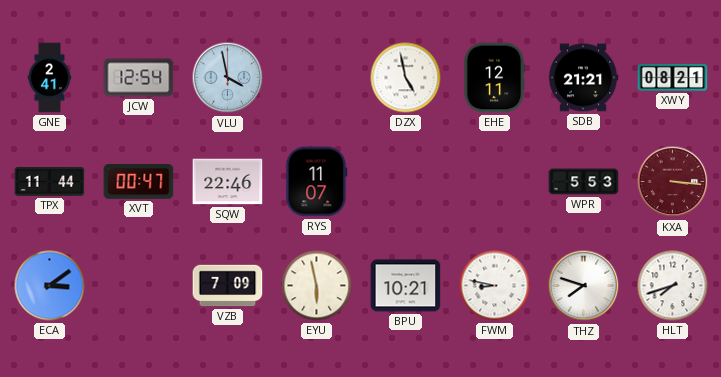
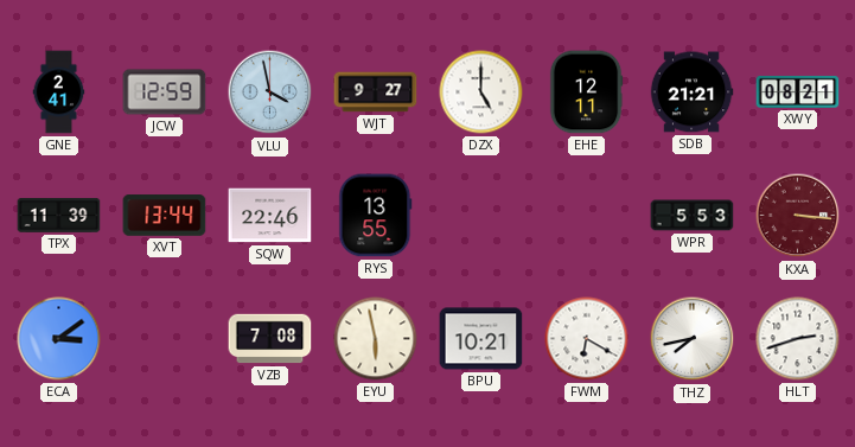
JCW: 12:54 -> 12:59
WJT: none -> 9:27
DZX: 4:58 -> 5:00
TPX: 11:44 -> 11:39
XVT: 00:47 -> 13:44
RYS: 11:07 -> 13:55
VZB: 7:09 -> 7:08
FWM: 8:47 -> 6:20
THZ: 7:48 -> 7:43
HLT: 7:42 -> 2:42
